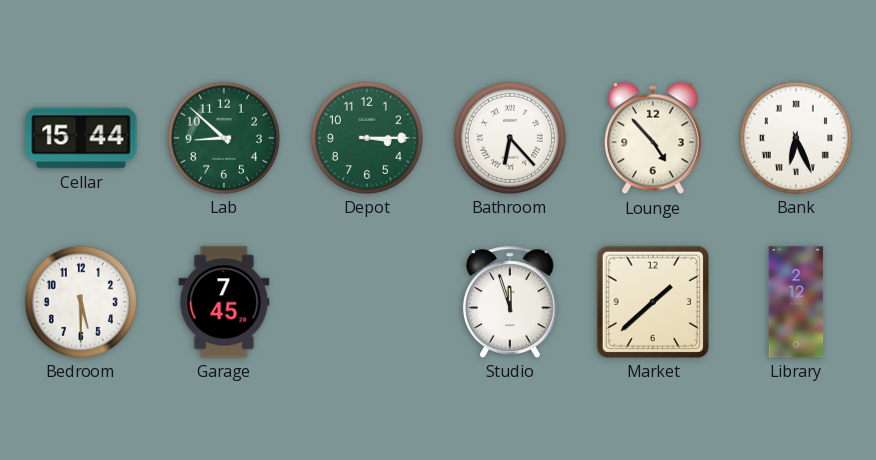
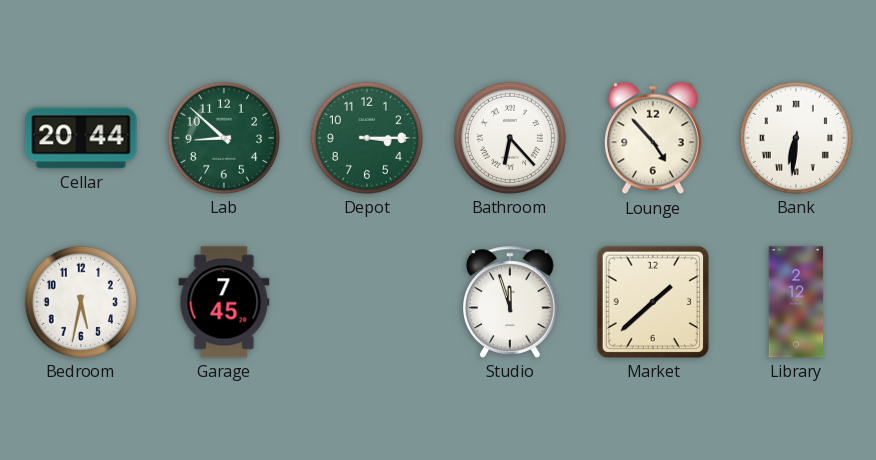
Cellar: 15:44 -> 20:44
Bank: 6:26 -> 6:31
Bedroom: 5:30 -> 5:32
